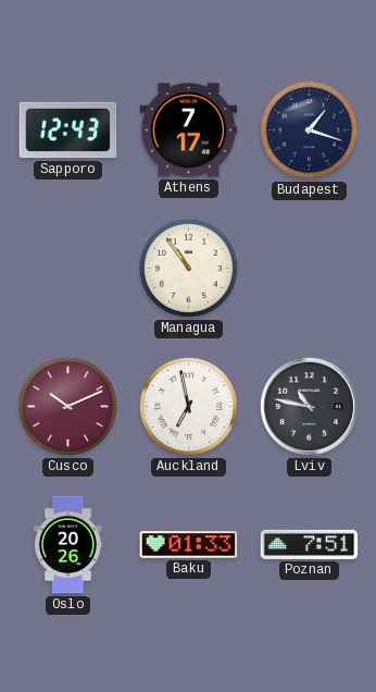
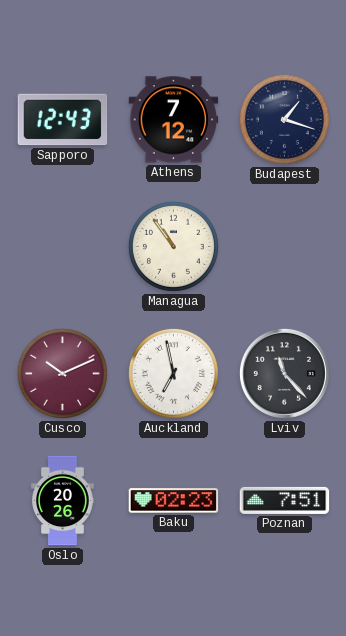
Athens: 7:17 -> 7:12
Lviv: 10:47 -> 11:23
Baku: 01:33 -> 02:23
